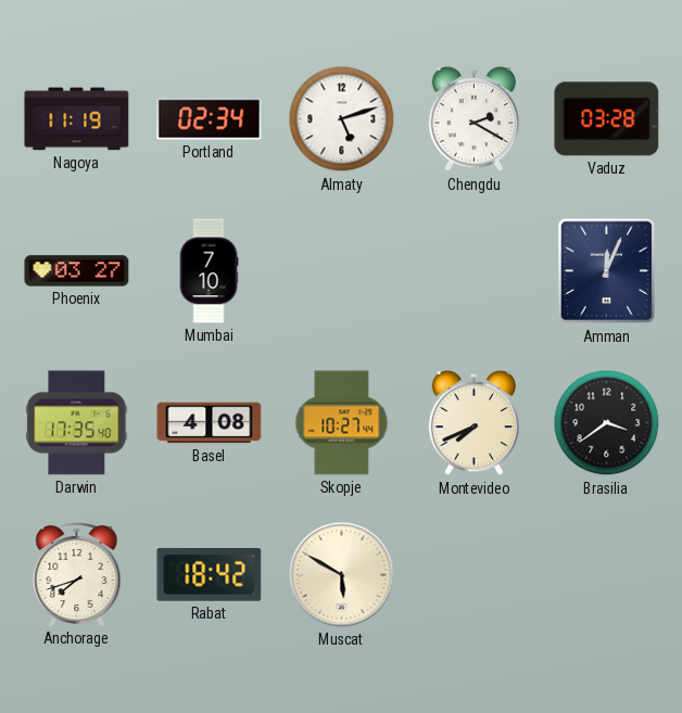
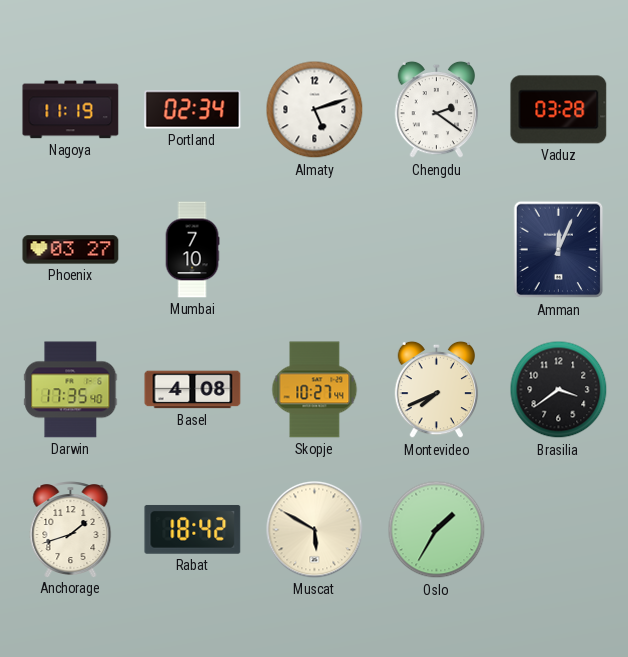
Chengdu: 2:20 -> 2:21
Anchorage: 7:42 -> 1:42
Oslo: none -> 1:35
